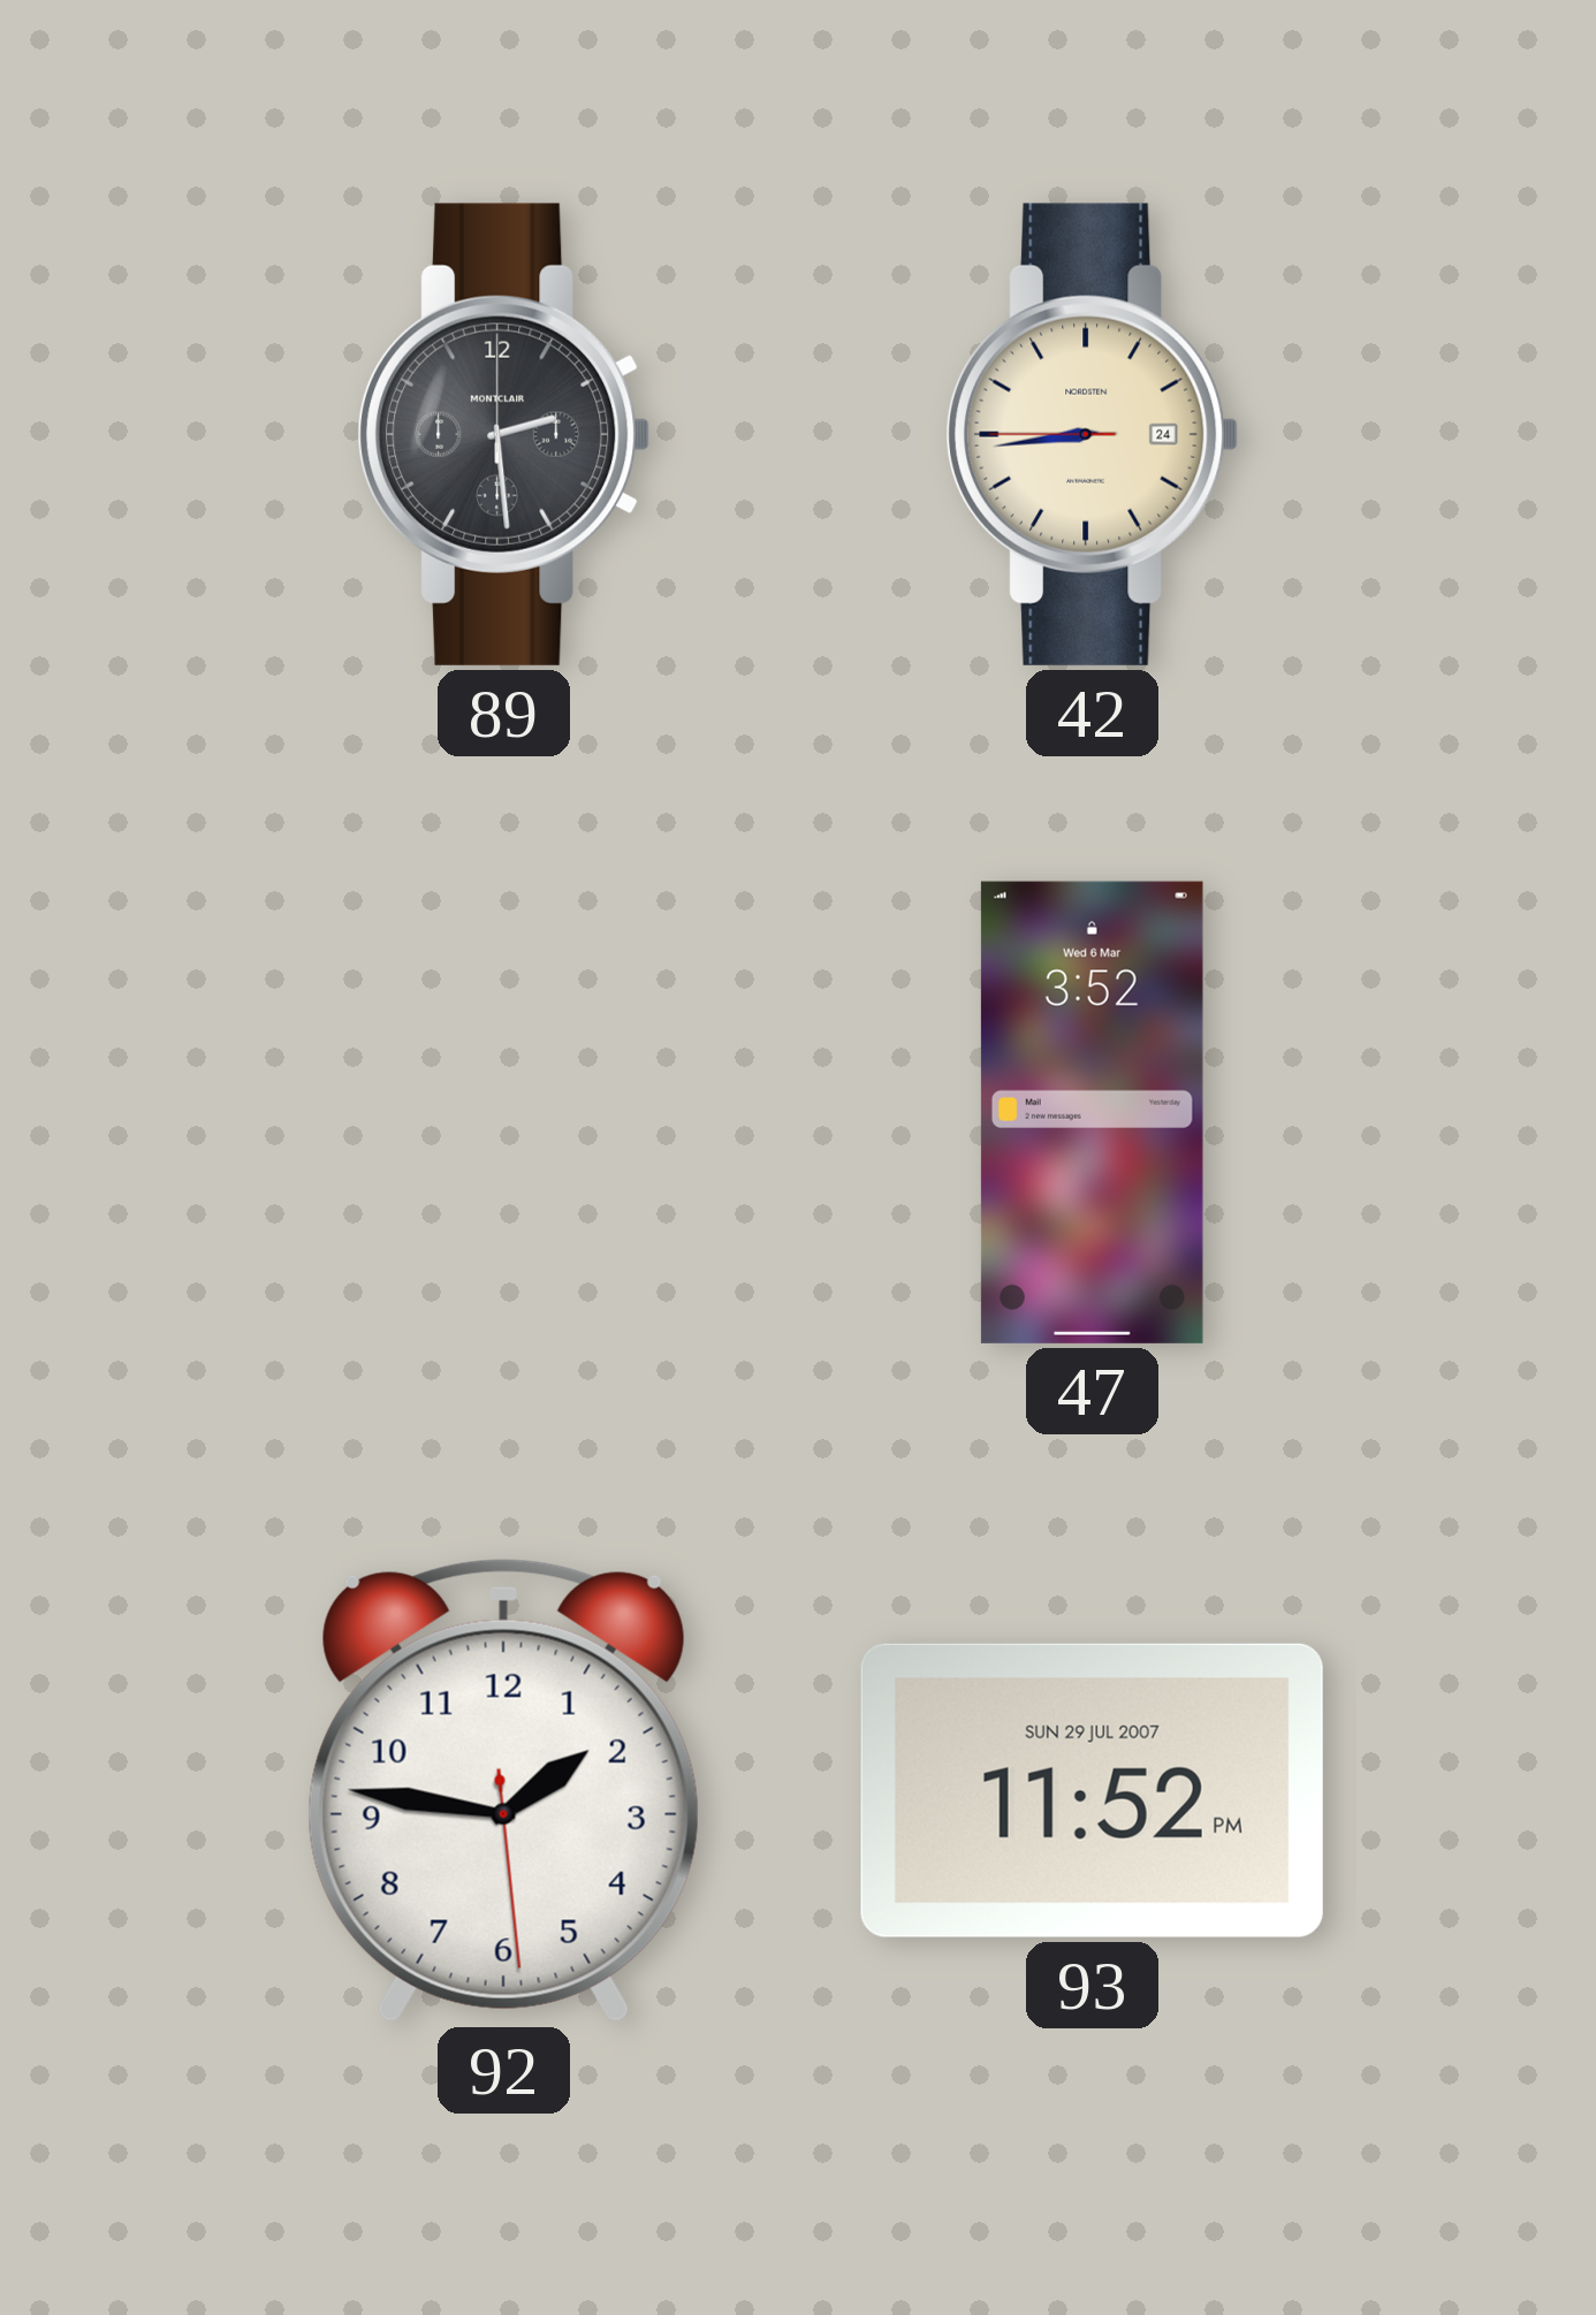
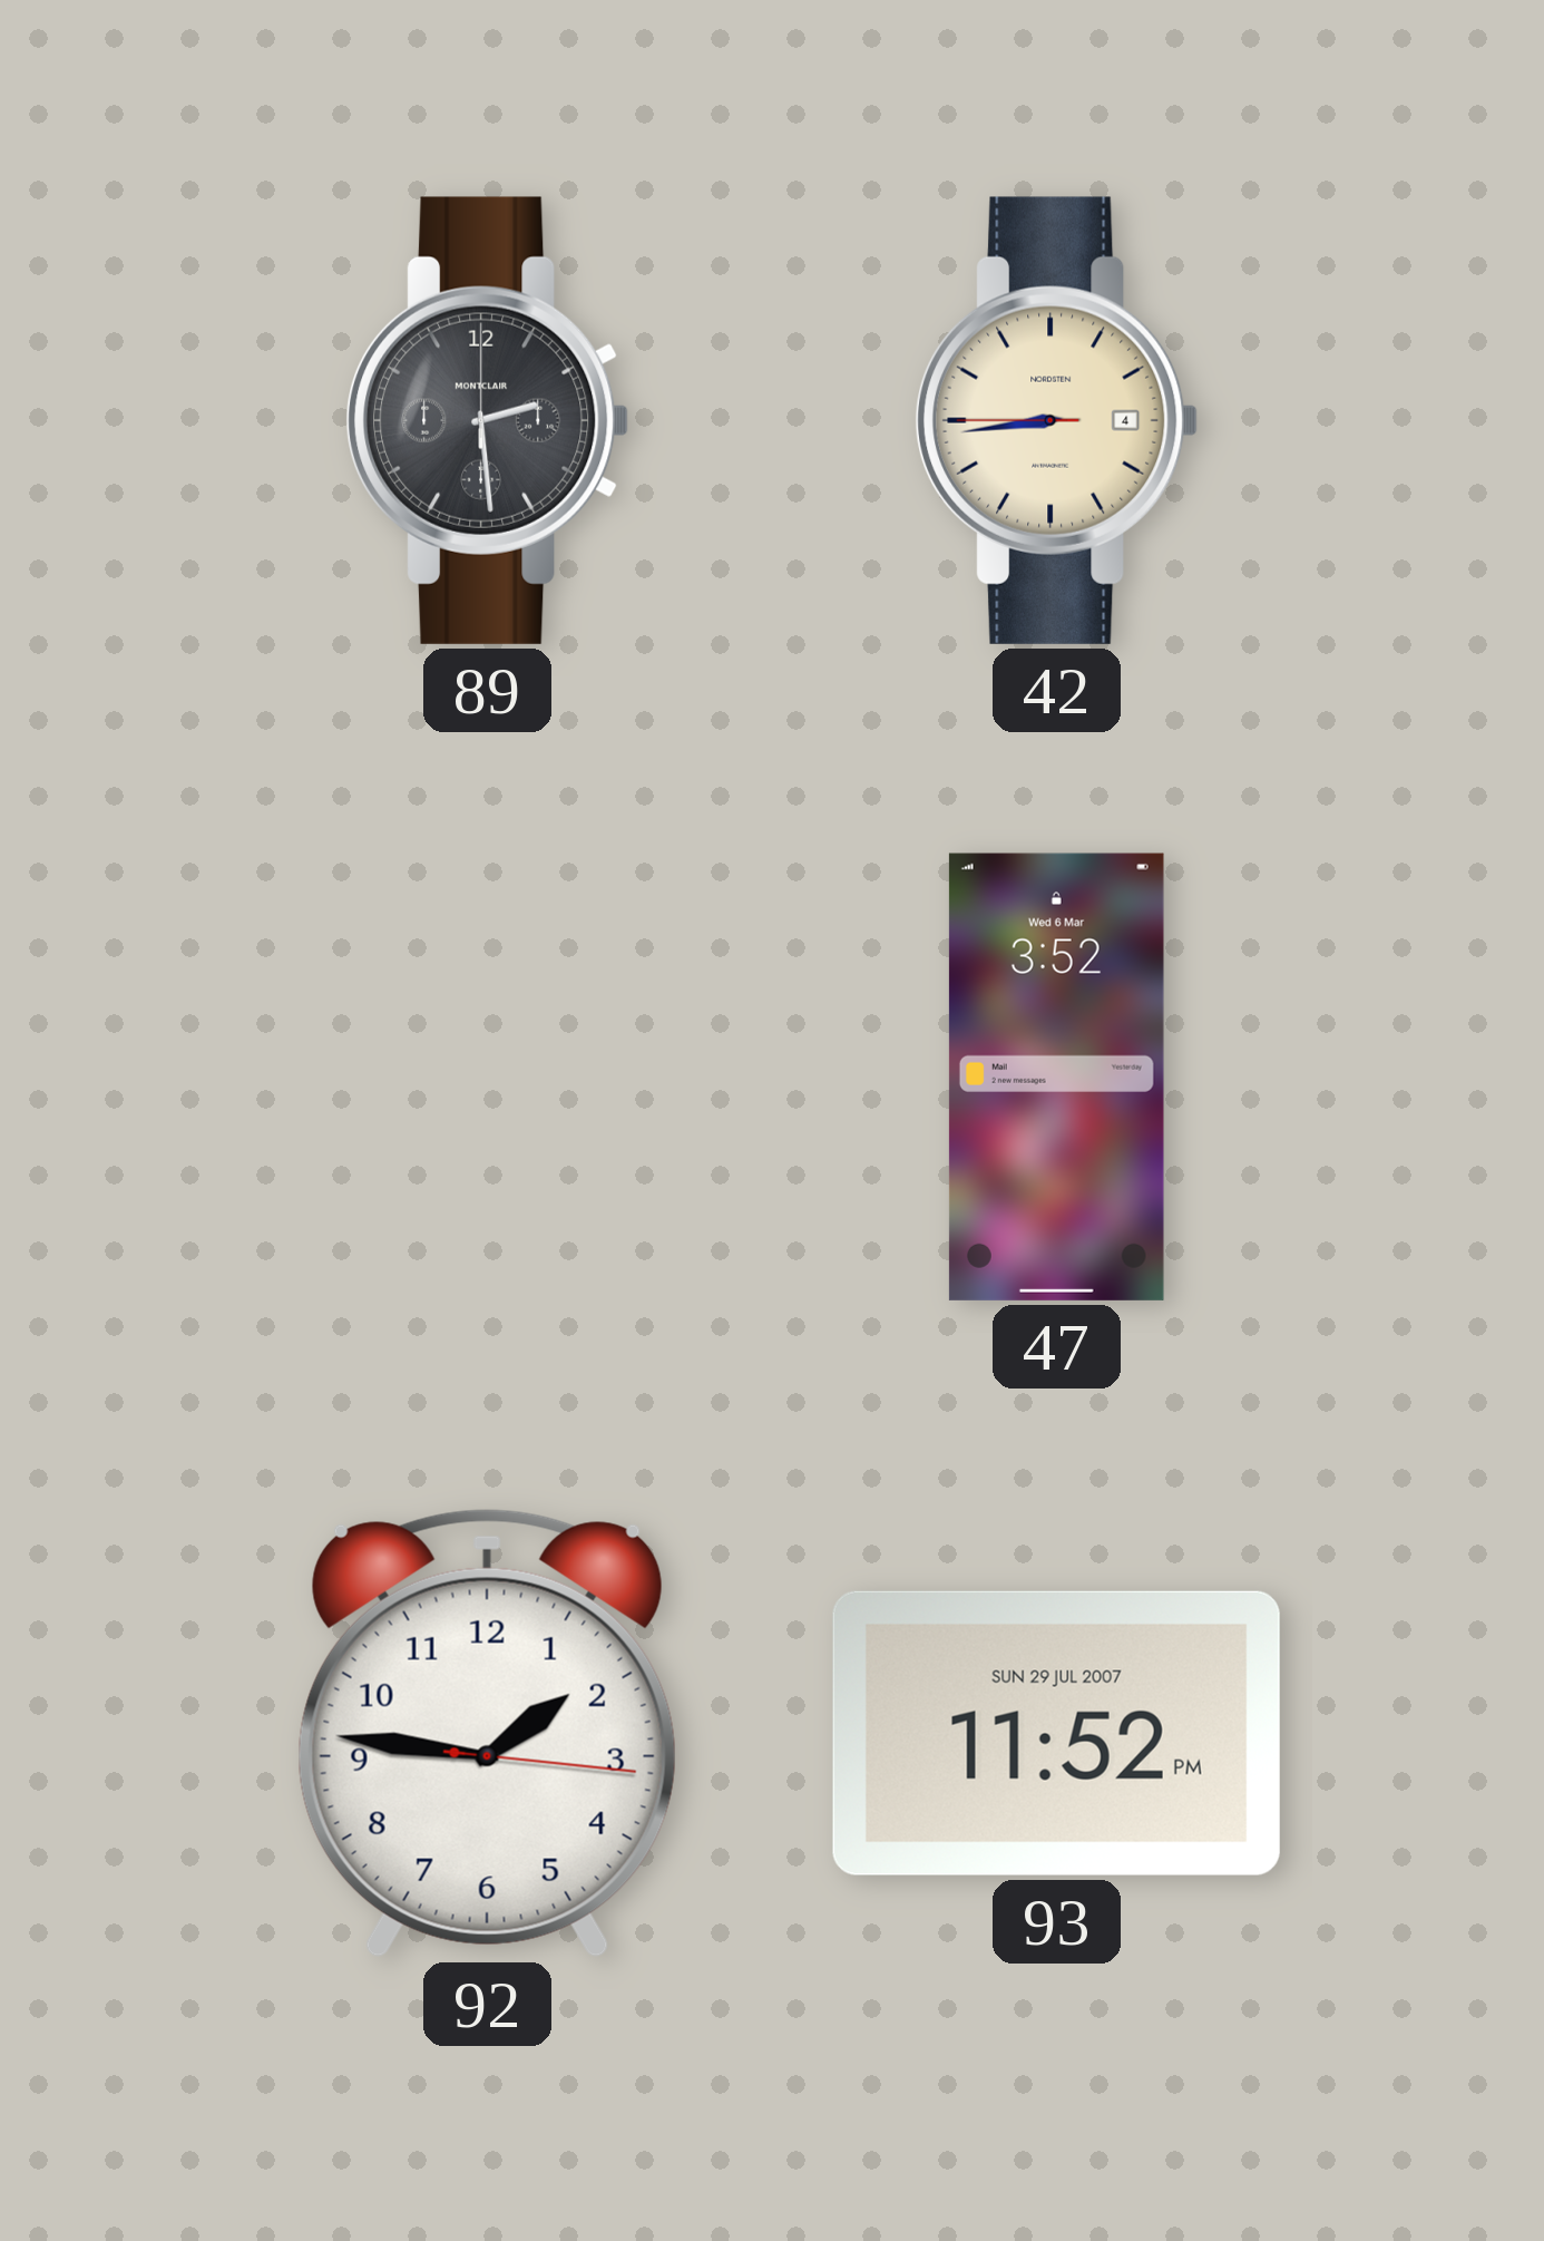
42 date: 24 -> 4
92: 1:46:29 -> 1:46:16
